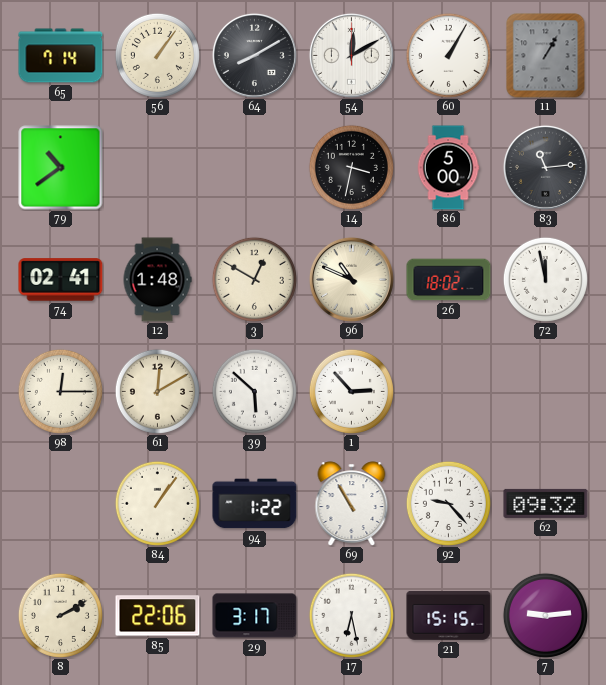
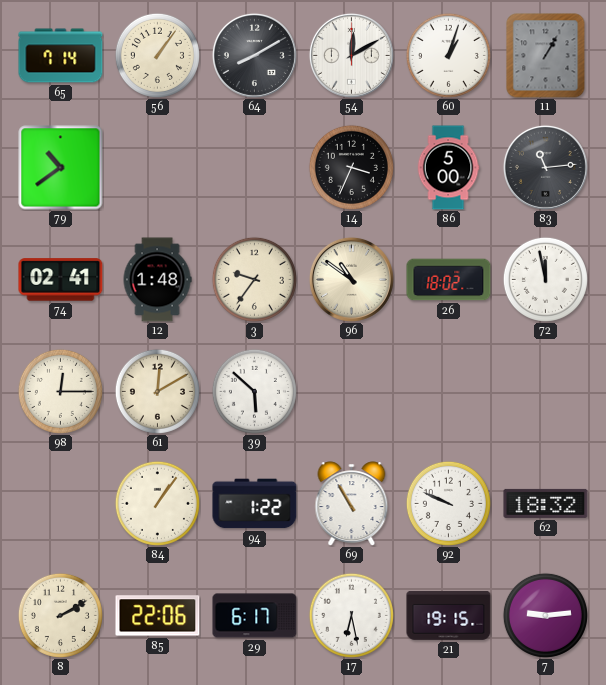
60: 1:05 -> 1:03
14: 3:32 -> 3:34
3: 12:50 -> 9:36
96: 10:49 -> 10:51
1: 2:53 -> none
92: 9:23 -> 9:49
62: 09:32 -> 18:32
29: 3:17 -> 6:17
21: 15:15 -> 19:15
